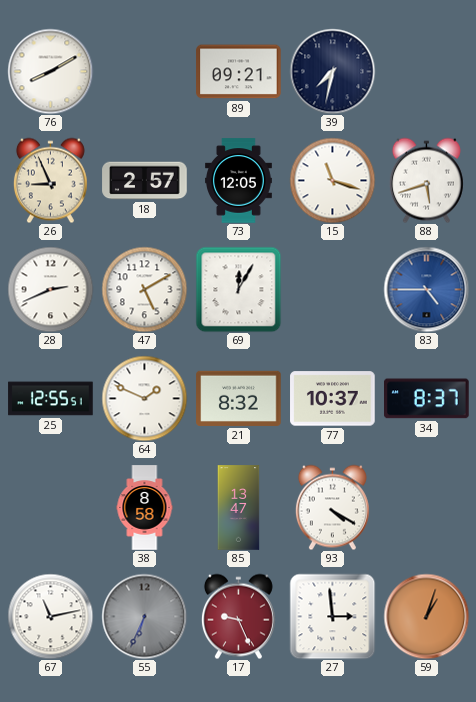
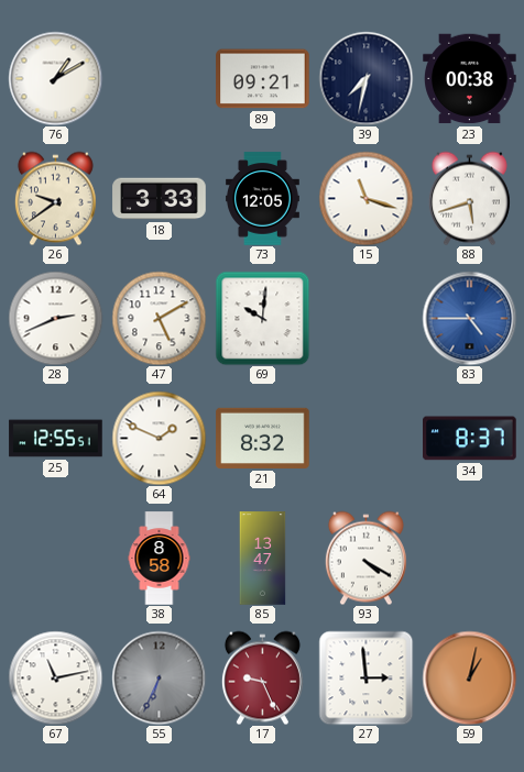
76: 8:10 -> 1:10
23: none -> 00:38
26: 8:56 -> 9:39
18: 2:57 -> 3:33
69: 12:05 -> 10:01
77: 10:37 -> none
59: 1:03 -> 1:02
